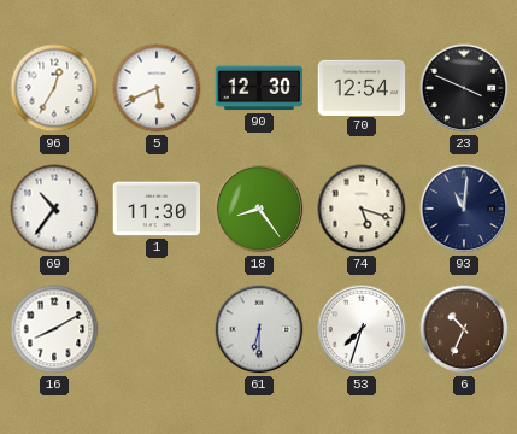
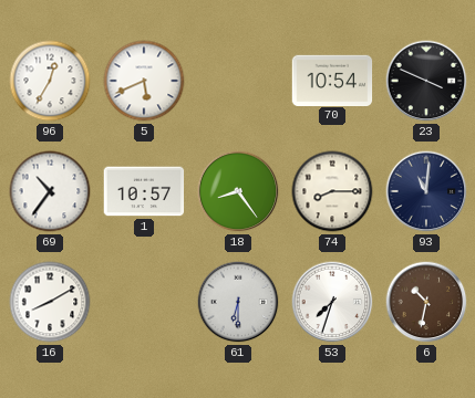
90: 12:30 -> none
70: 12:54 -> 10:54
1: 11:30 -> 10:57
74: 5:18 -> 8:15
6: 10:34 -> 10:32
